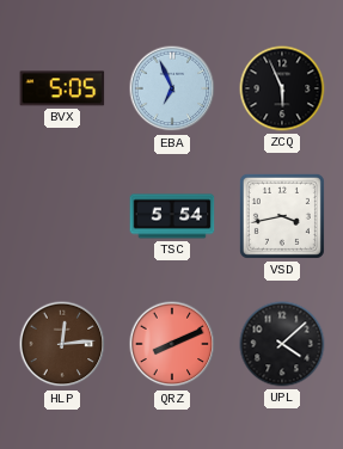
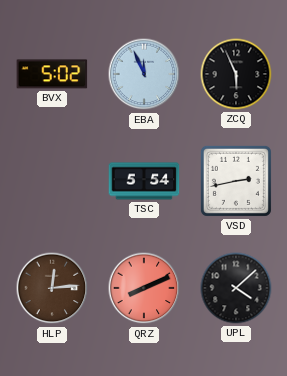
BVX: 5:05 -> 5:02
EBA: 6:56 -> 11:56
VSD: 3:43 -> 2:43
